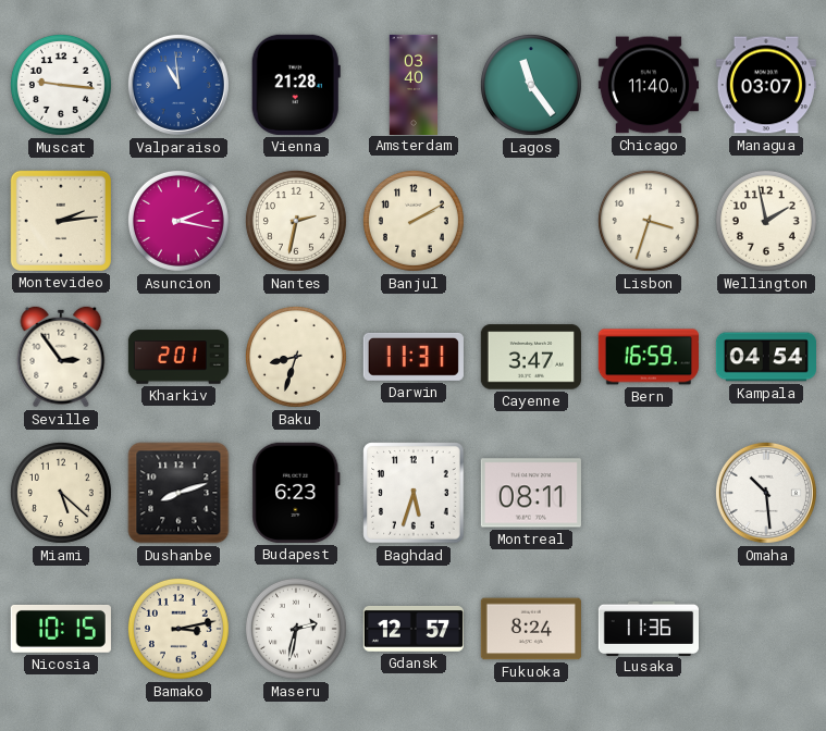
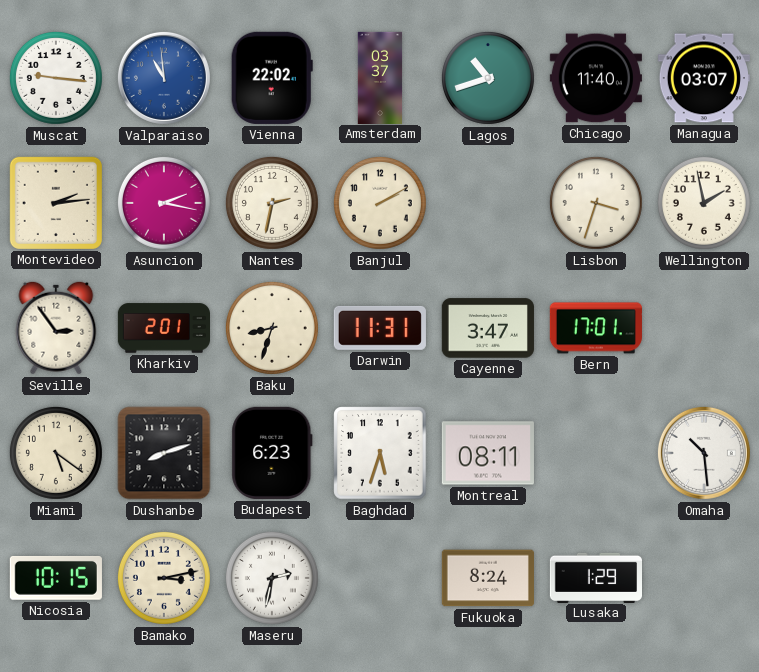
Vienna: 21:28 -> 22:02
Amsterdam: 03:40 -> 03:37
Lagos: 11:24 -> 10:42
Bern: 16:59 -> 17:01
Kampala: 04:54 -> none
Miami: 5:22 -> 5:21
Gdansk: 12:57 -> none
Lusaka: 11:36 -> 1:29
